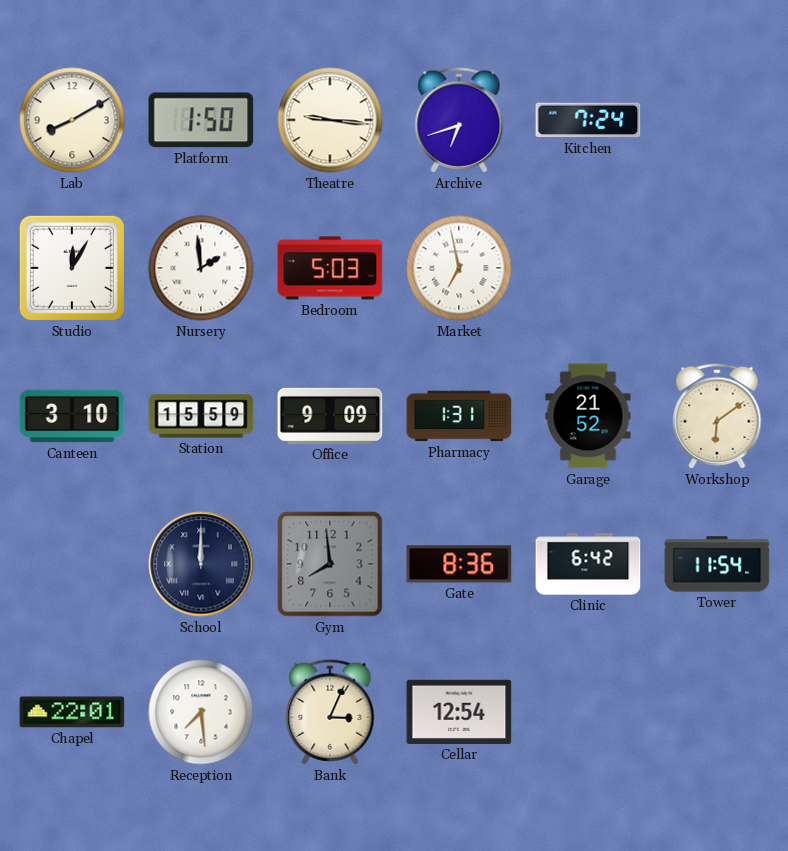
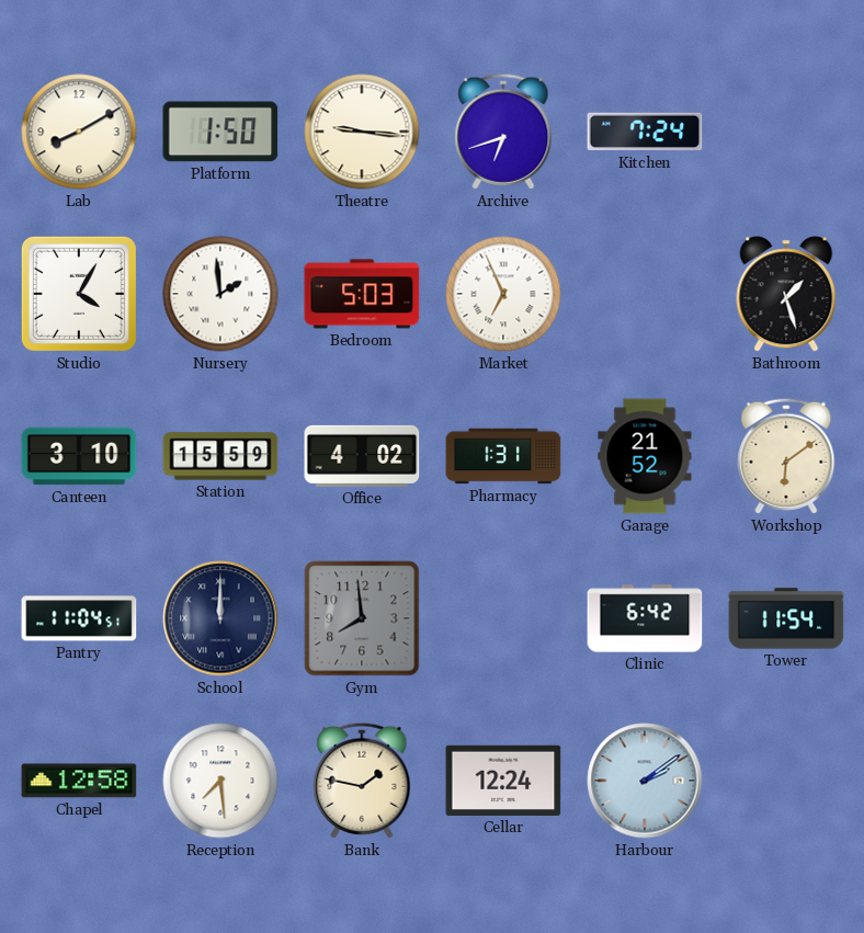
Studio: 12:05 -> 4:05
Market: 6:58 -> 6:56
Bathroom: none -> 1:27
Office: 9:09 -> 4:02
Pantry: none -> 11:04
Gate: 8:36 -> none
Chapel: 22:01 -> 12:58
Bank: 3:04 -> 1:47
Cellar: 12:54 -> 12:24
Harbour: none -> 2:09
